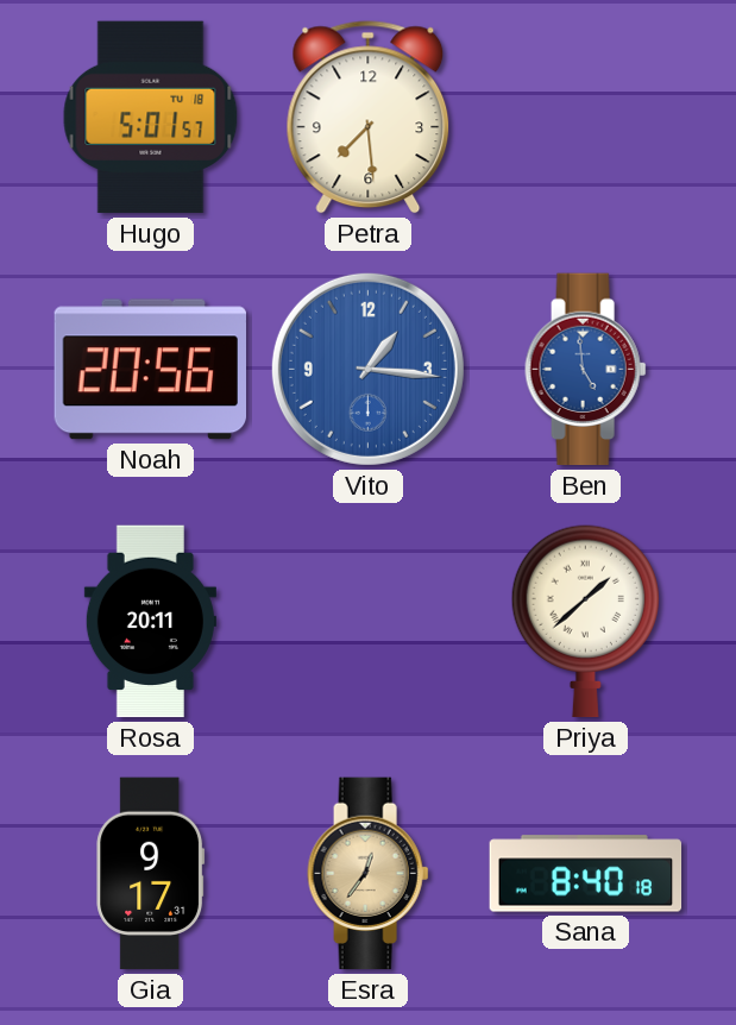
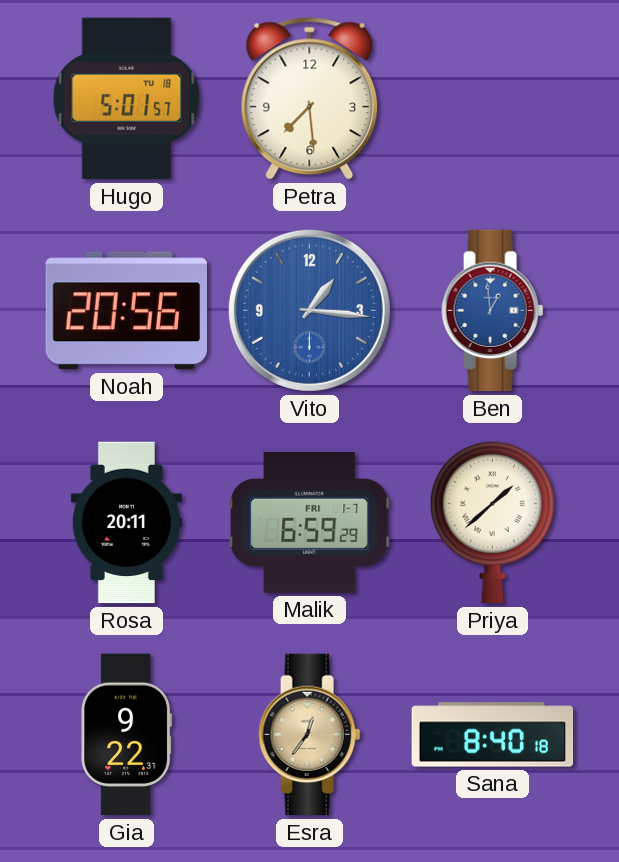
Ben: 4:59 -> 12:59
Malik: none -> 6:59
Gia: 9:17 -> 9:22
